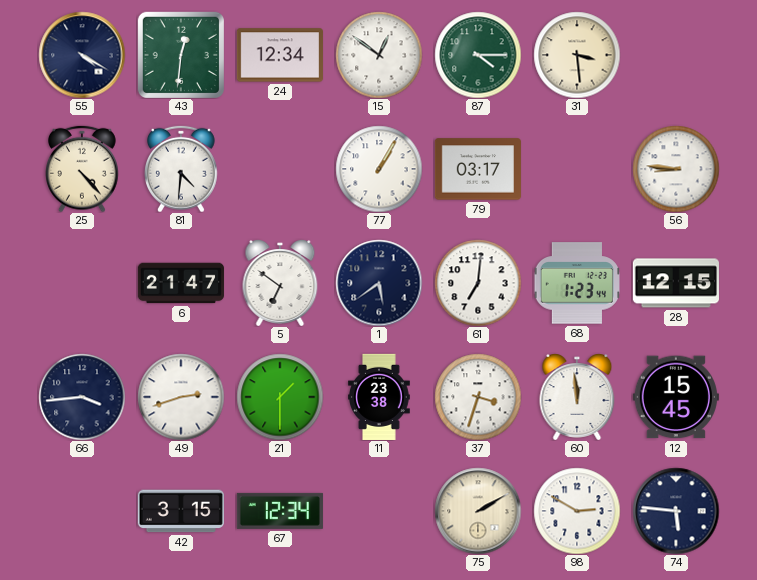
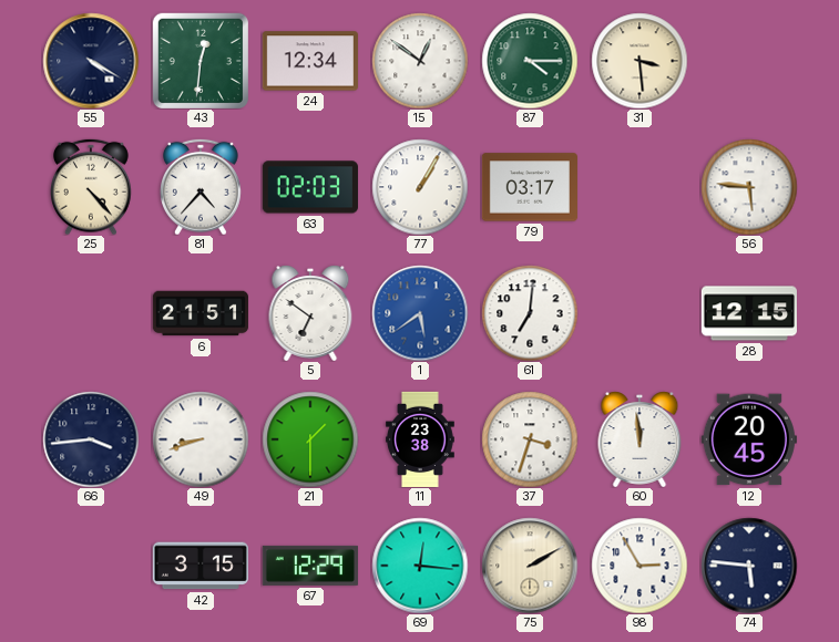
81: 4:31 -> 4:37
63: none -> 02:03
56: 8:46 -> 5:46
6: 21:47 -> 21:51
1 dial: navy -> blue
68: 1:23 -> none
49: 2:42 -> 8:42
12: 15:45 -> 20:45
67: 12:34 -> 12:29
69: none -> 12:16
98: 2:50 -> 2:55
